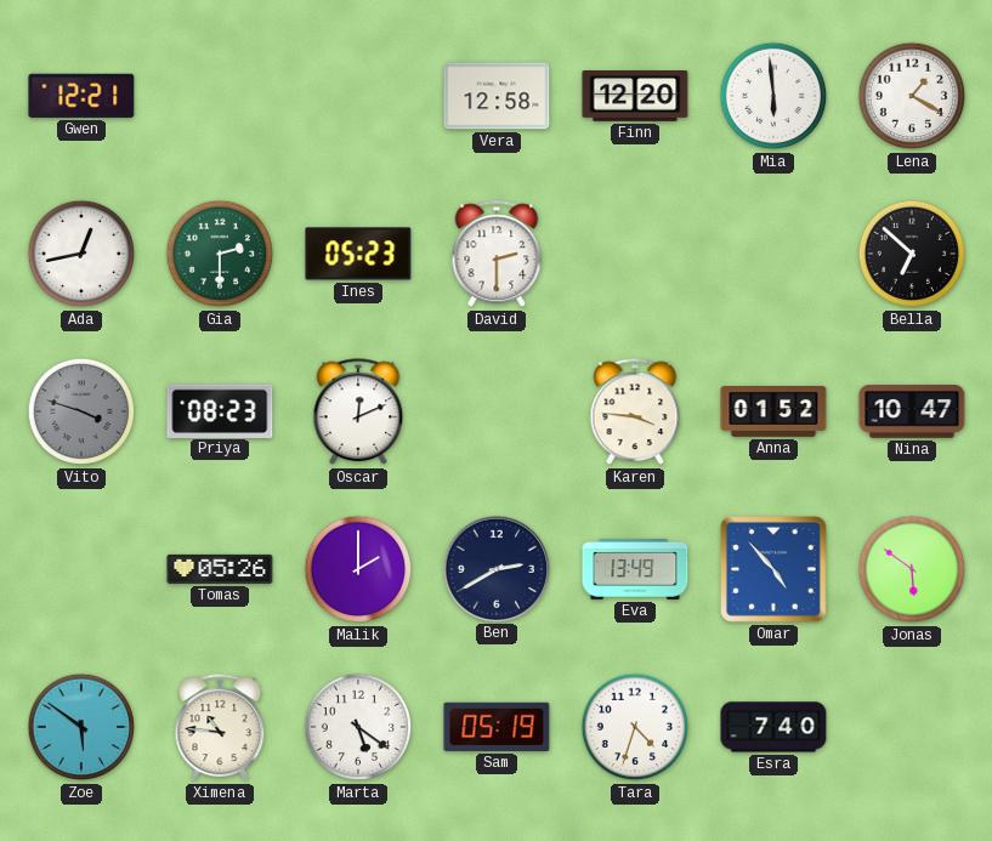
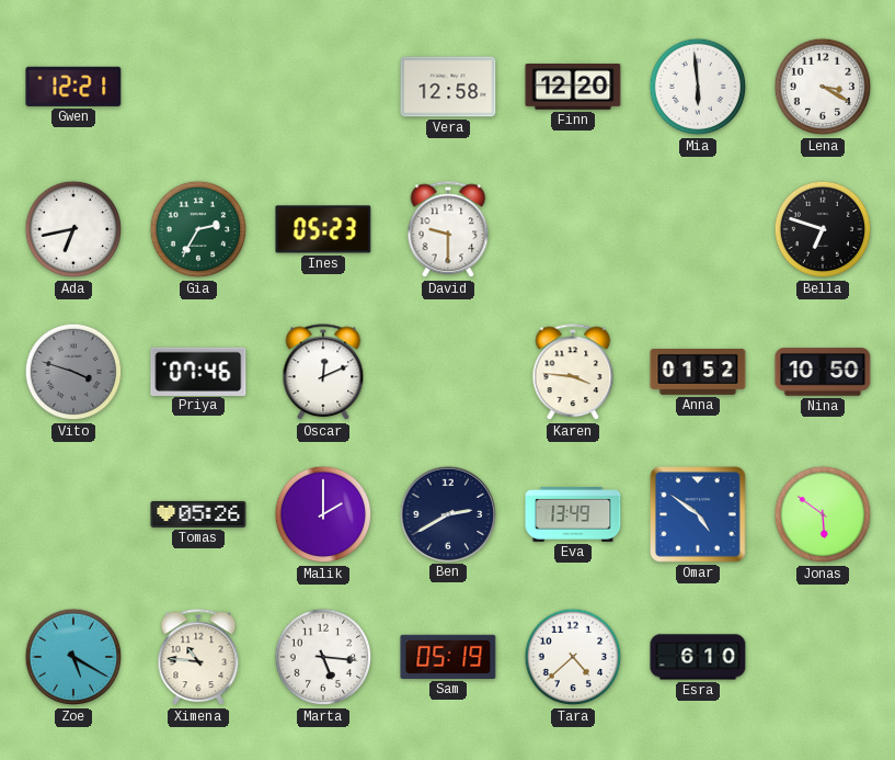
Lena: 1:20 -> 3:20
Ada: 12:43 -> 6:43
Gia: 2:30 -> 2:35
David: 2:30 -> 9:30
Bella: 6:52 -> 6:48
Priya: 08:23 -> 07:46
Nina: 10:47 -> 10:50
Omar: 4:53 -> 4:51
Zoe: 5:51 -> 5:20
Marta: 5:21 -> 5:16
Tara: 4:33 -> 4:38
Esra: 7:40 -> 6:10
